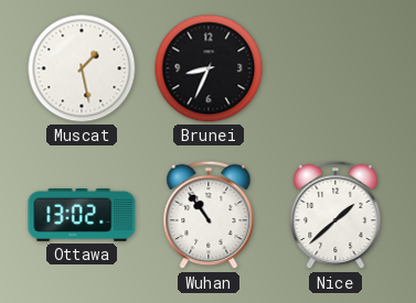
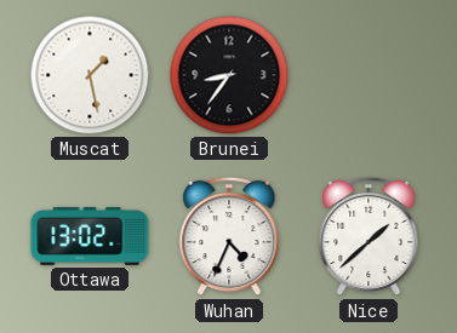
Brunei: 8:34 -> 8:36
Wuhan: 10:54 -> 4:34
